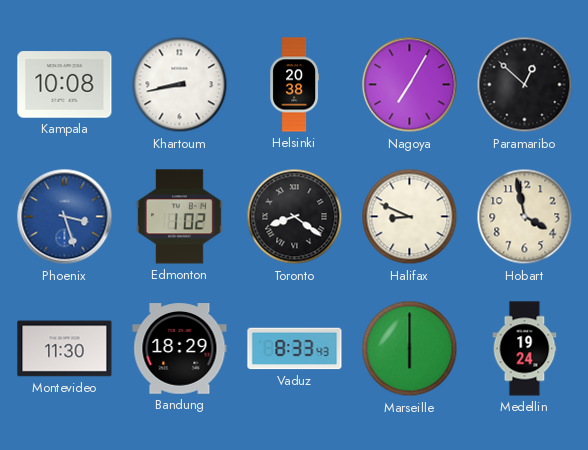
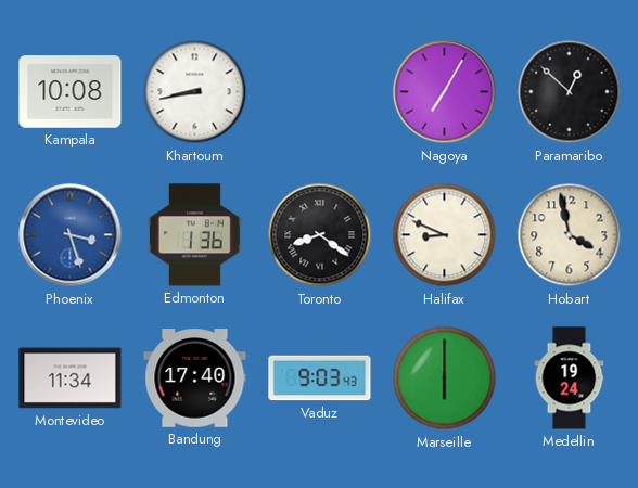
Helsinki: 20:38 -> none
Edmonton: 1:02 -> 1:36
Montevideo: 11:30 -> 11:34
Bandung: 18:29 -> 17:40
Vaduz: 8:33 -> 9:03
